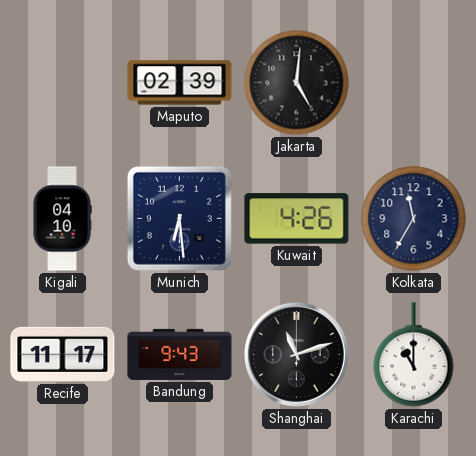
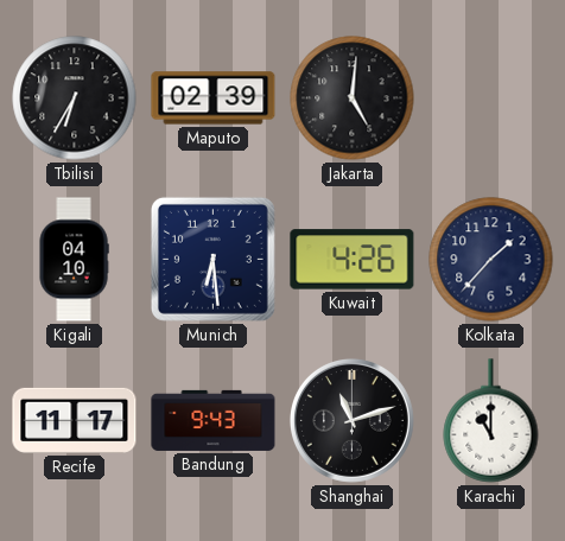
Tbilisi: none -> 6:35
Kolkata: 11:35 -> 1:37
